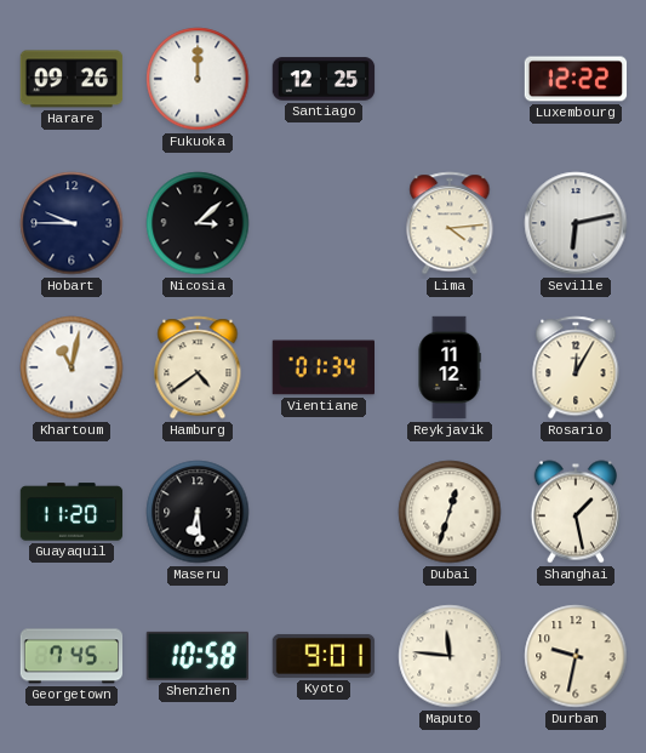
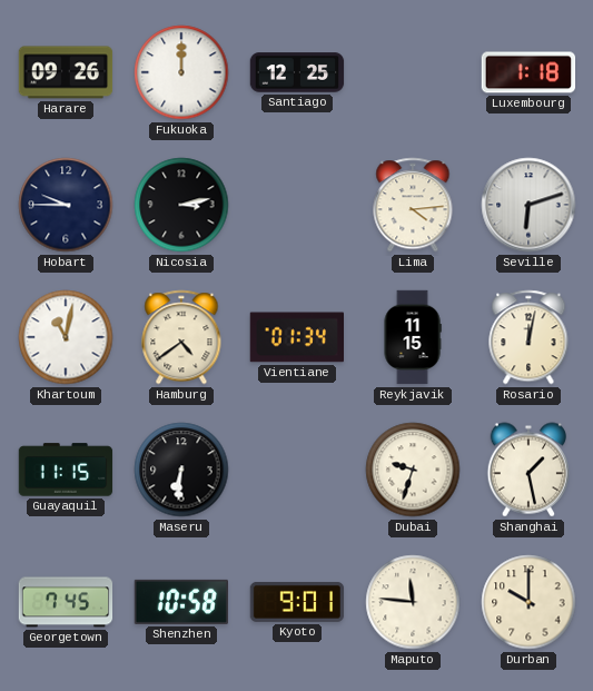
Luxembourg: 12:22 -> 1:18
Nicosia: 3:08 -> 3:13
Seville: 6:13 -> 6:12
Reykjavik: 11:12 -> 11:15
Rosario: 12:05 -> 12:02
Guayaquil: 11:20 -> 11:15
Maseru: 6:29 -> 6:31
Dubai: 12:33 -> 9:33
Durban: 9:32 -> 10:00
